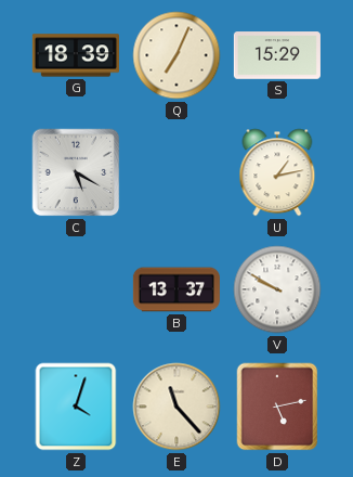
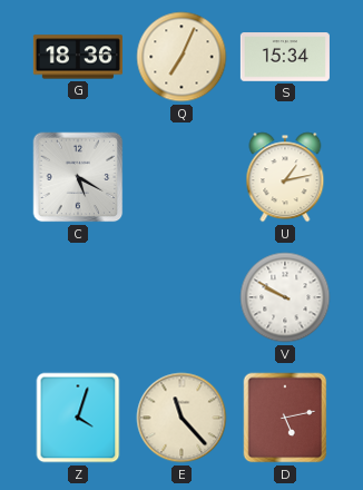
G: 18:39 -> 18:36
S: 15:29 -> 15:34
B: 13:37 -> none
